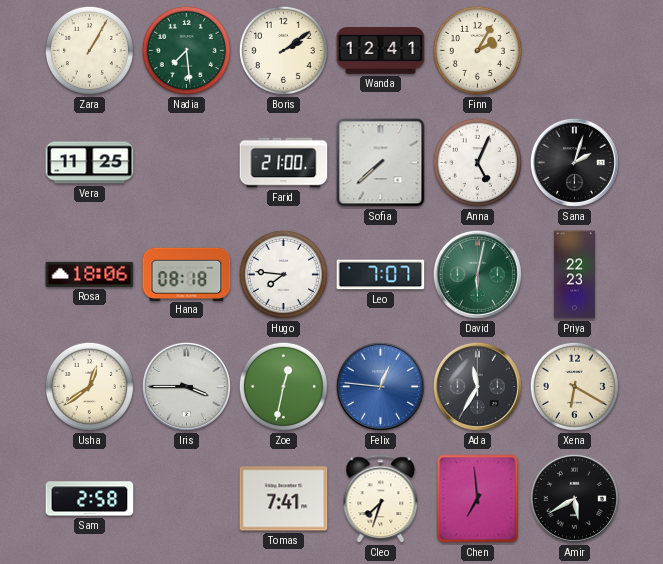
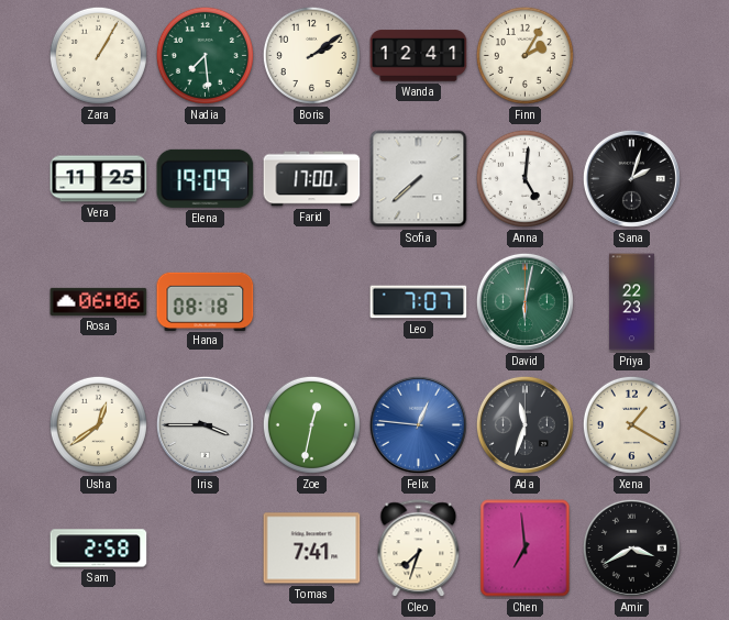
Elena: none -> 19:09
Farid: 21:00 -> 17:00
Anna: 5:04 -> 5:01
Rosa: 18:06 -> 06:06
Hugo: 7:46 -> none
Ada: 11:35 -> 11:33
Xena: 6:20 -> 1:20
Amir: 5:40 -> 3:40
